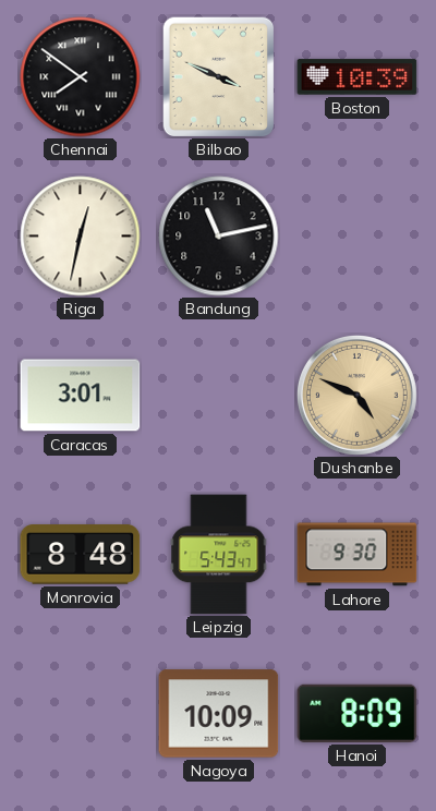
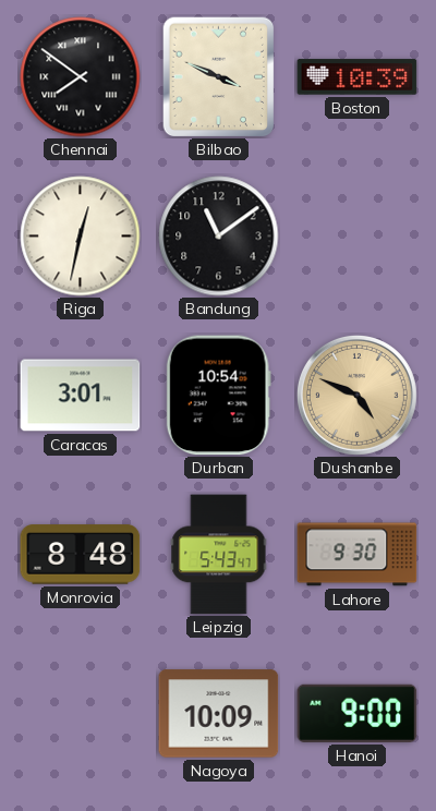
Bandung: 11:13 -> 11:09
Durban: none -> 10:54
Hanoi: 8:09 -> 9:00
